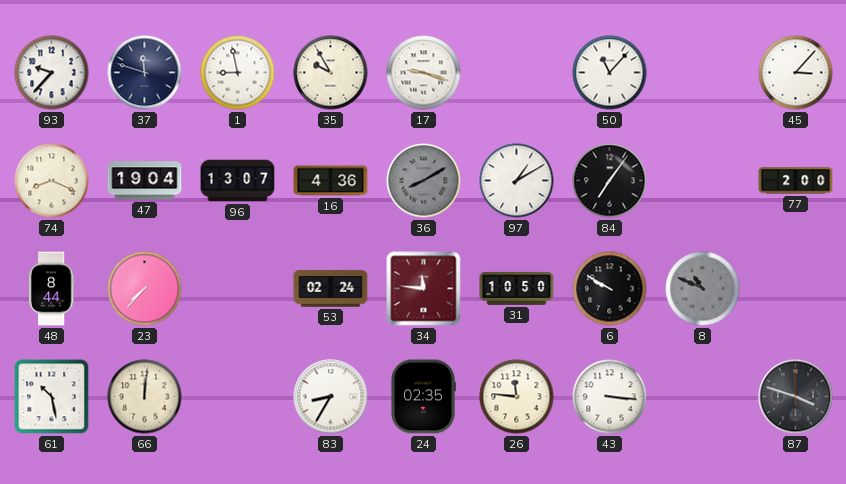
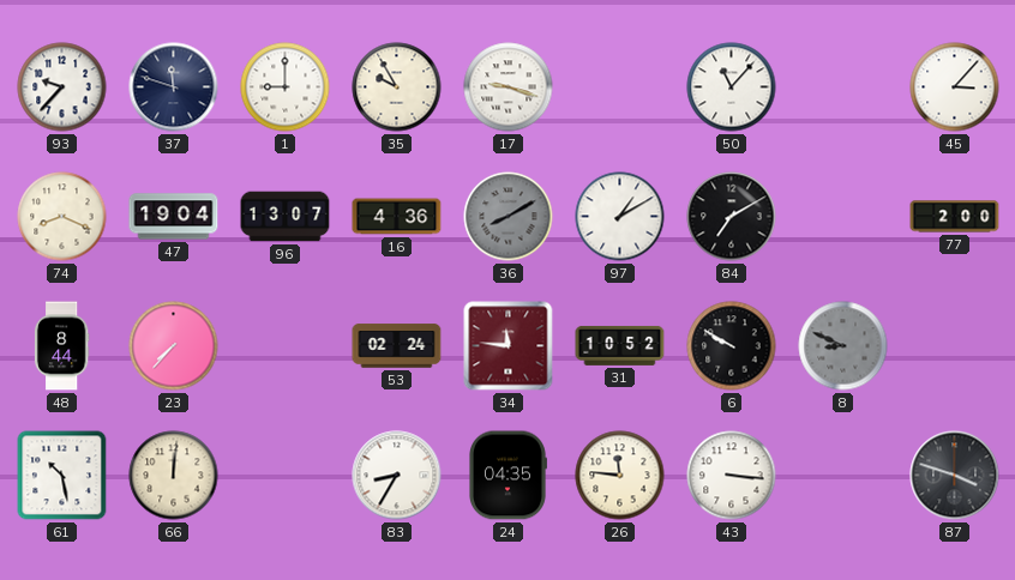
1: 8:58 -> 9:00
84: 7:06 -> 7:10
31: 10:50 -> 10:52
8: 10:49 -> 8:49
24: 02:35 -> 04:35
